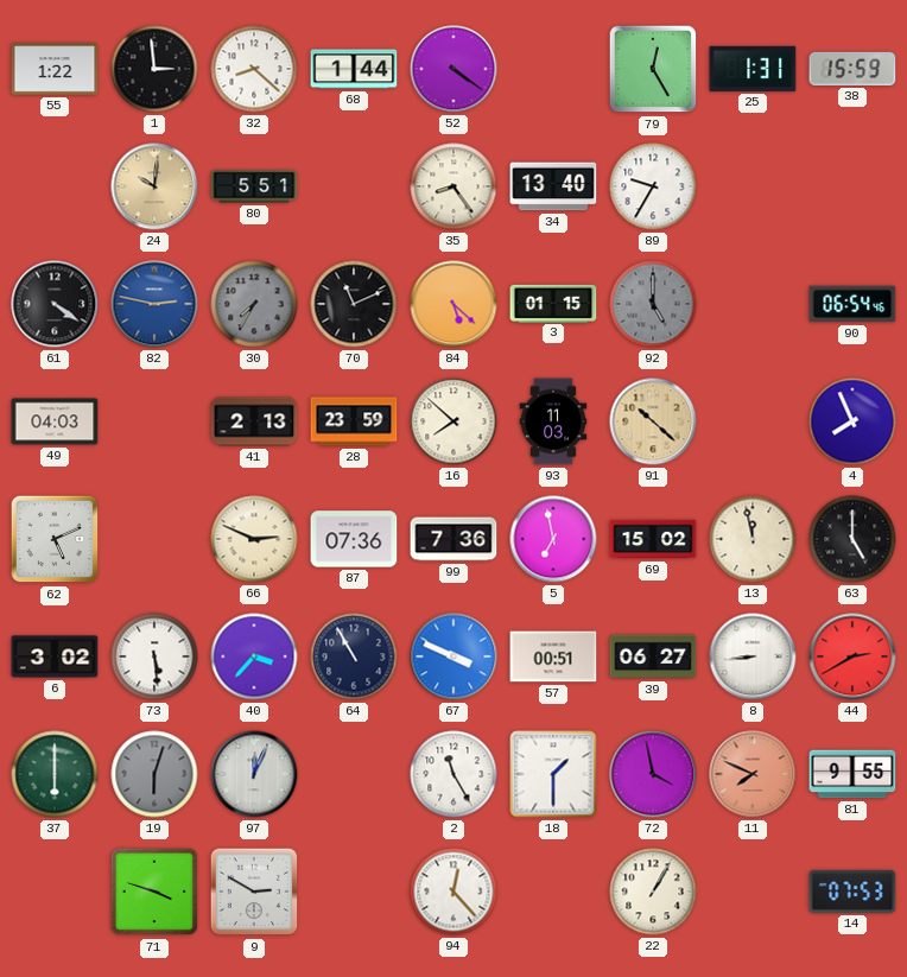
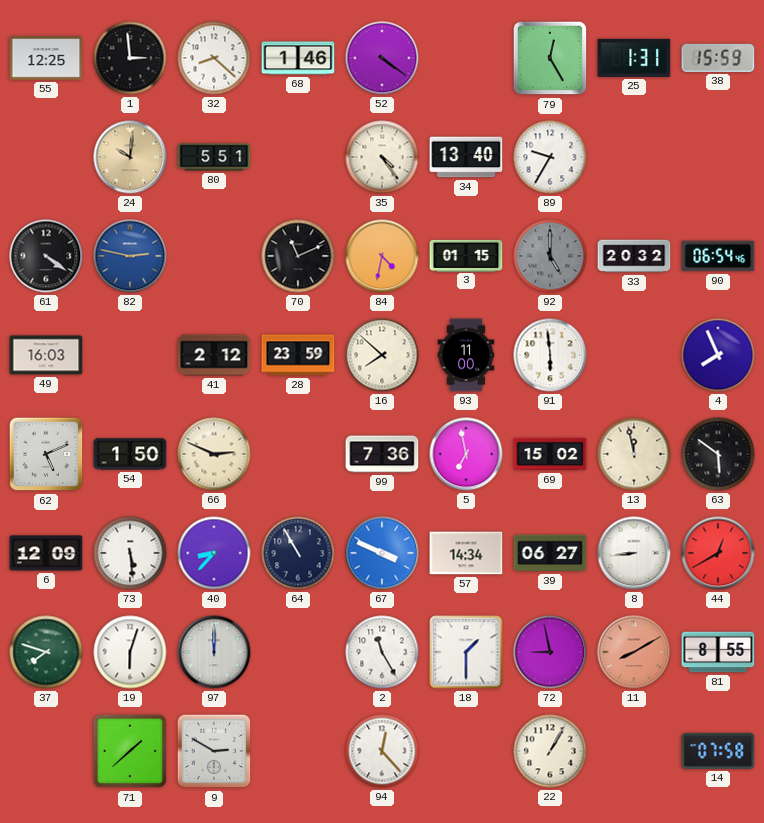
55: 1:22 -> 12:25
68: 1:44 -> 1:46
35: 8:24 -> 4:24
30: 7:35 -> none
84: 5:22 -> 4:32
33: none -> 20:32
49: 04:03 -> 16:03
41: 2:13 -> 2:12
93: 11:03 -> 11:00
91: 10:22 -> 5:59
91 dial: champagne -> white
54: none -> 1:50
87: 07:36 -> none
63: 5:00 -> 5:51
6: 3:02 -> 12:09
40: 3:37 -> 8:37
57: 00:51 -> 14:34
44: 2:40 -> 12:40
37: 6:00 -> 7:48
19 dial: grey -> white
97: 12:04 -> 12:00
72: 3:58 -> 8:58
11: 7:49 -> 8:10
81: 9:55 -> 8:55
71: 3:48 -> 1:38
14: 07:53 -> 07:58
